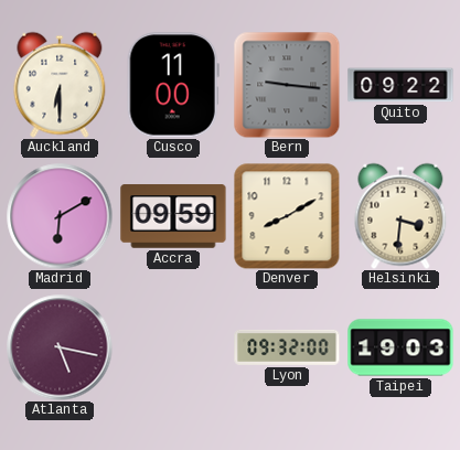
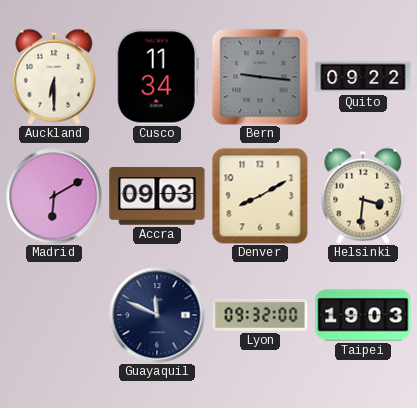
Cusco: 11:00 -> 11:34
Accra: 09:59 -> 09:03
Atlanta: 5:17 -> none
Guayaquil: none -> 11:49
